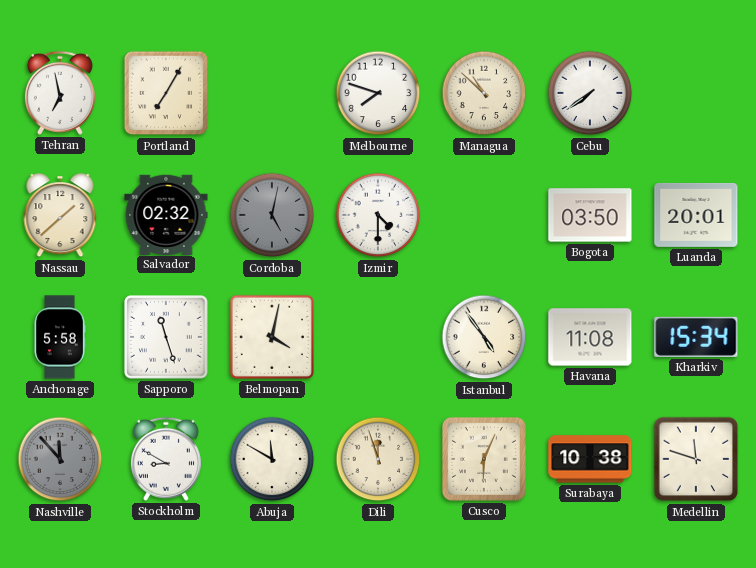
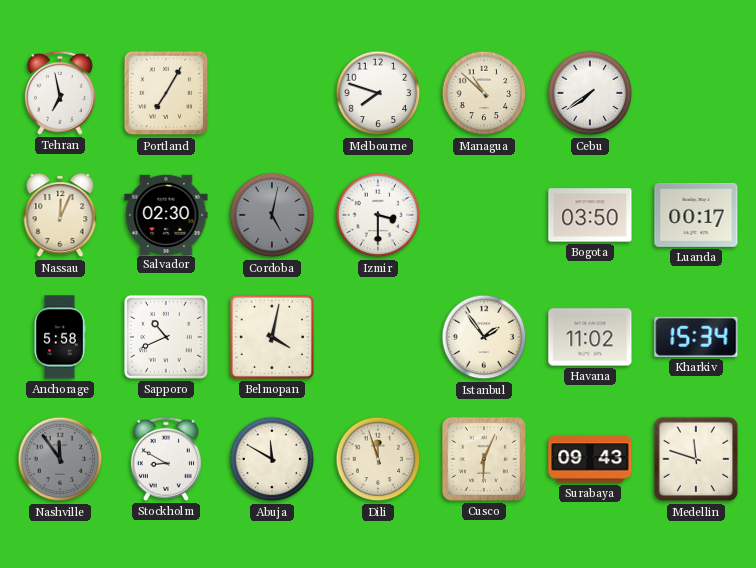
Nassau: 1:38 -> 12:04
Salvador: 02:32 -> 02:30
Izmir: 4:30 -> 3:30
Luanda: 20:01 -> 00:17
Sapporo: 11:27 -> 10:41
Istanbul: 4:54 -> 1:54
Havana: 11:08 -> 11:02
Nashville: 11:53 -> 11:54
Surabaya: 10:38 -> 09:43
